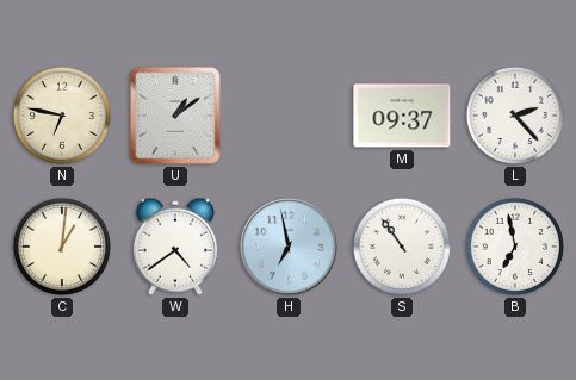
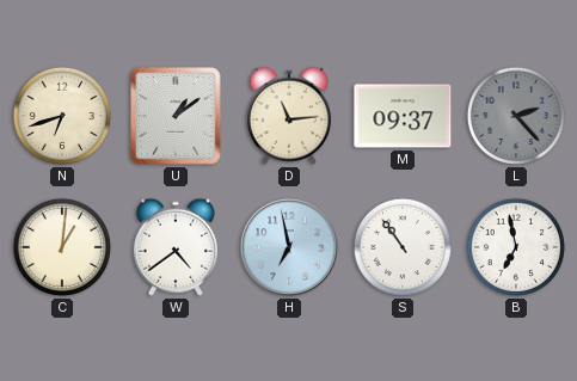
N: 6:47 -> 6:42
D: none -> 11:14
L dial: white -> grey
